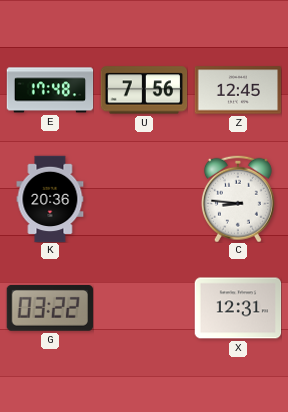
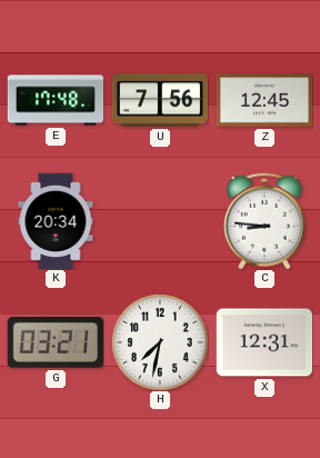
K: 20:36 -> 20:34
G: 03:22 -> 03:21
H: none -> 7:32
